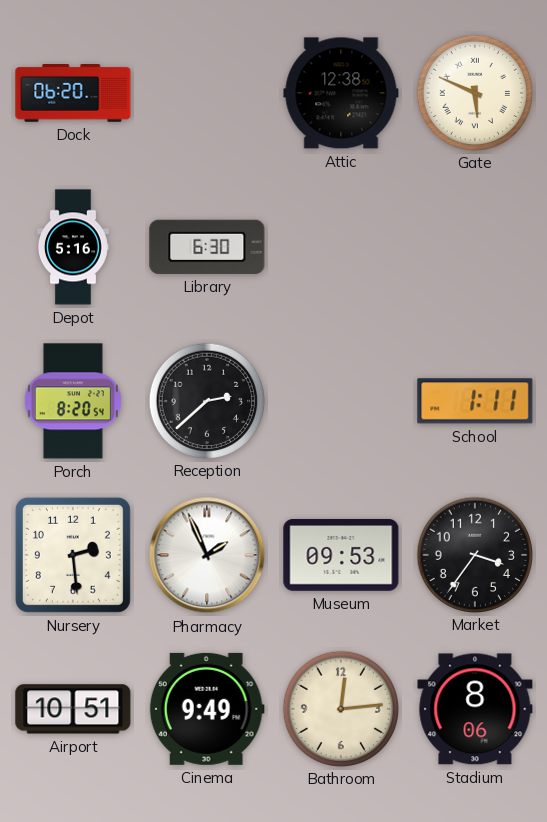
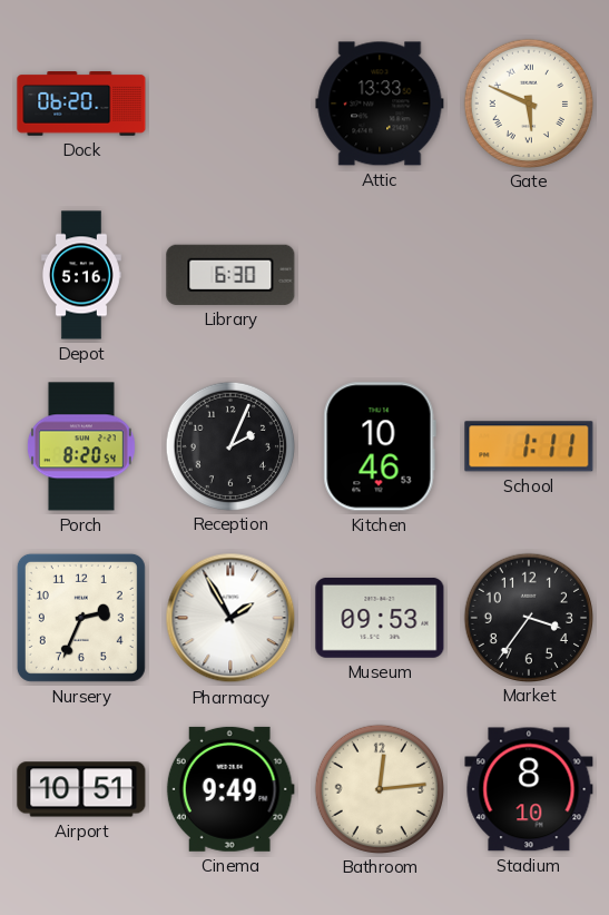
Attic: 12:38 -> 13:33
Reception: 2:38 -> 2:04
Kitchen: none -> 10:46
Nursery: 2:29 -> 2:34
Pharmacy: 1:56 -> 1:55
Stadium: 8:06 -> 8:10
